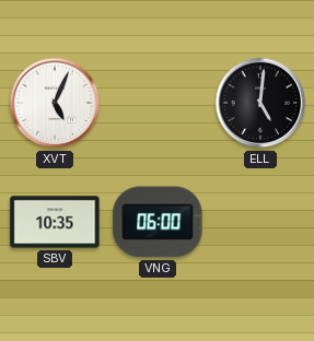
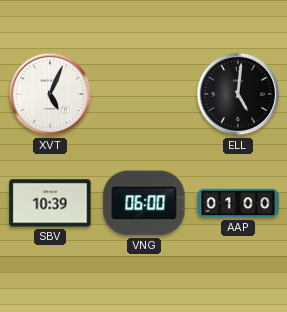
SBV: 10:35 -> 10:39
AAP: none -> 01:00
